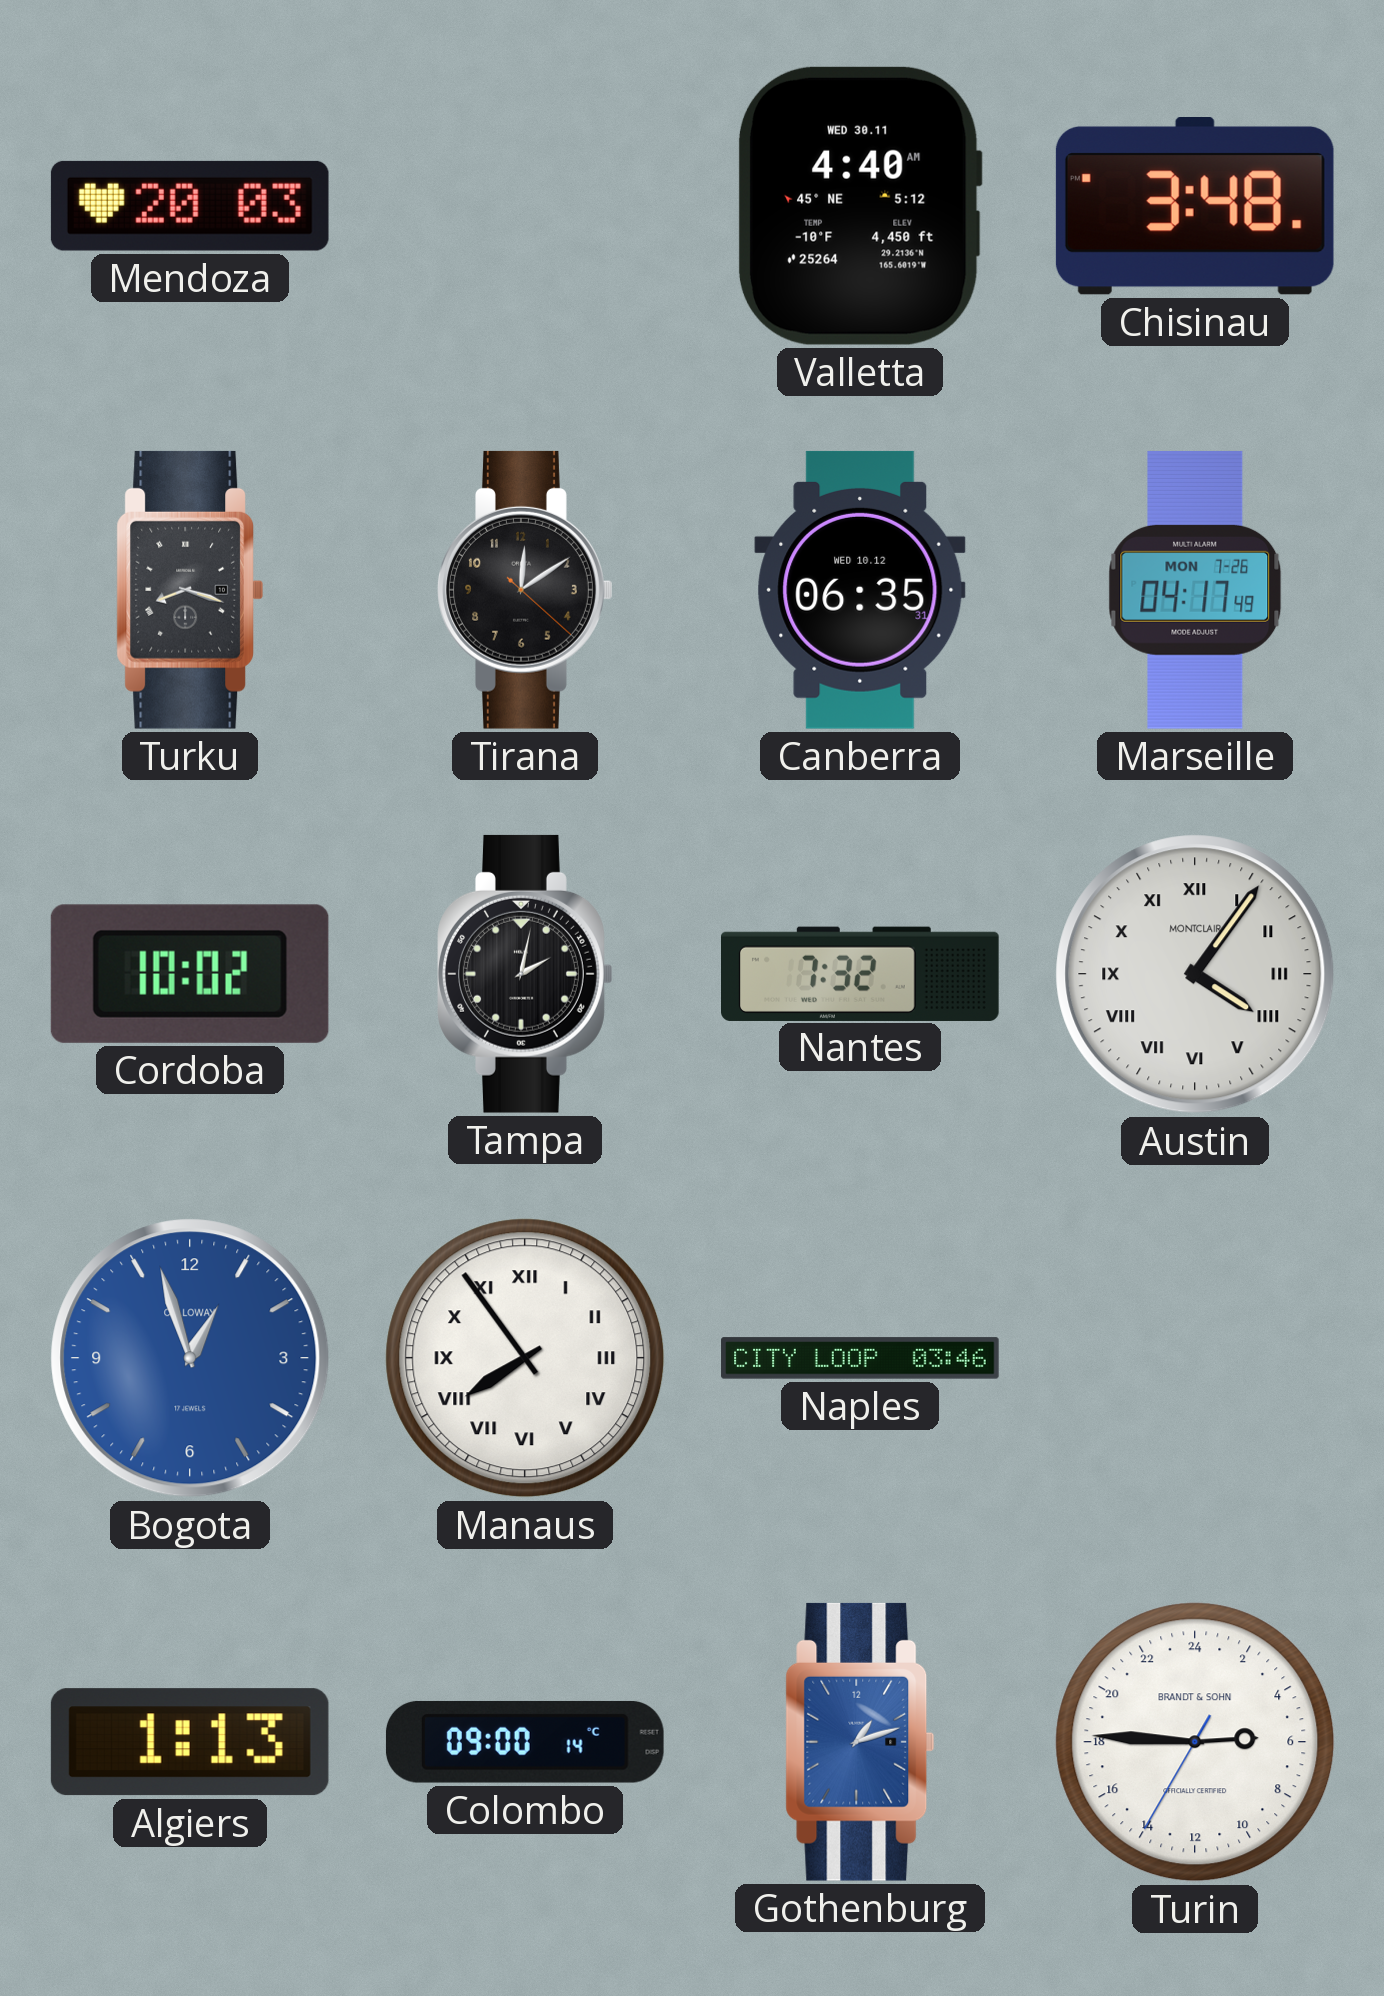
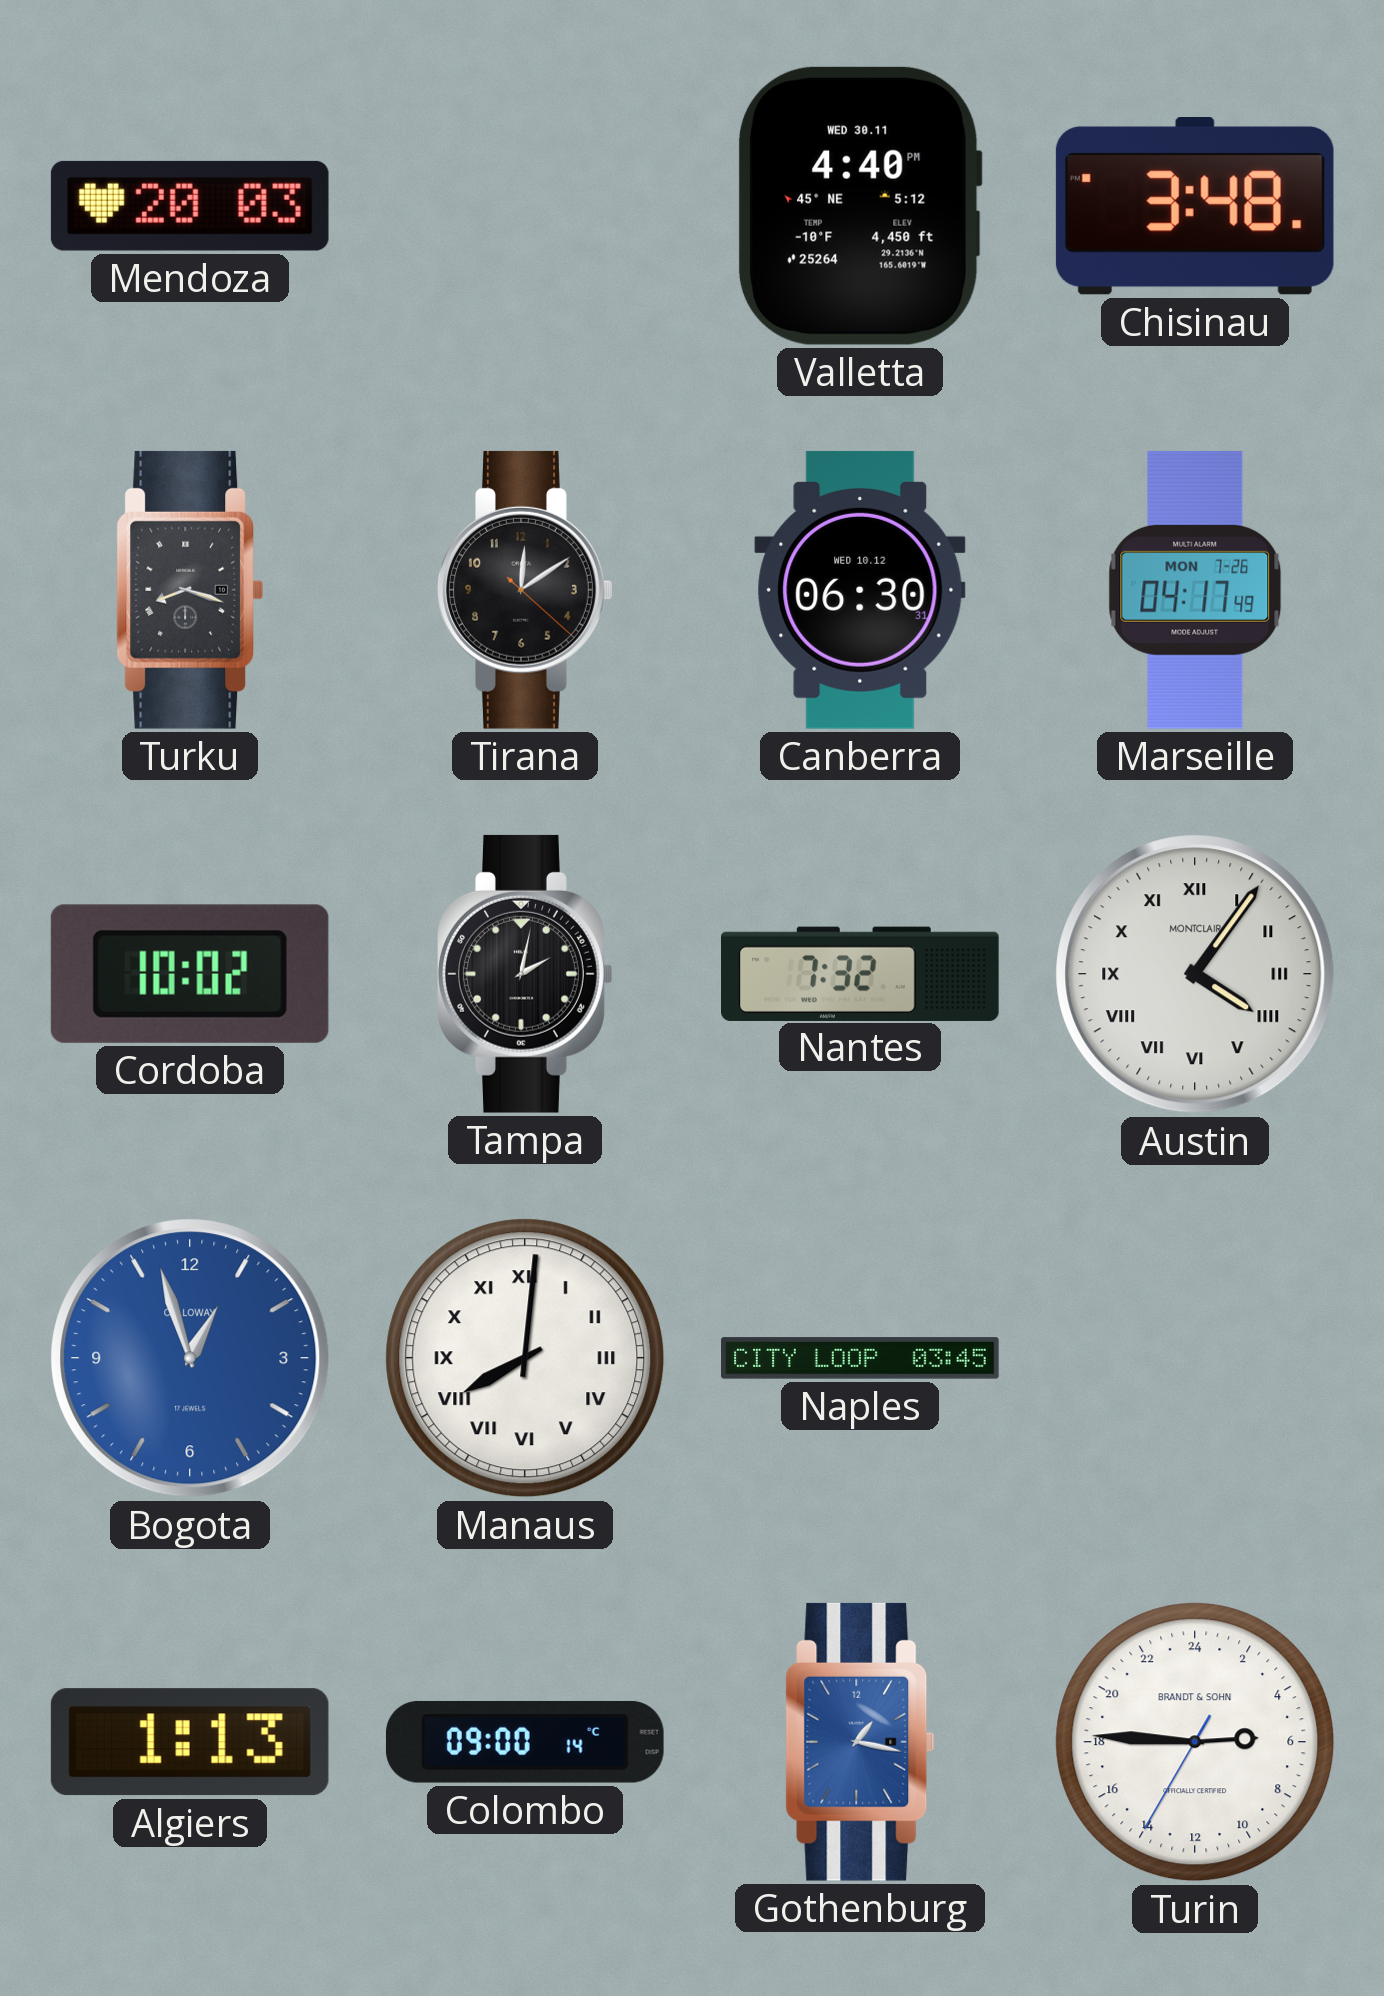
Valletta: 4:40 AM -> 4:40 PM
Canberra: 06:35 -> 06:30
Manaus: 7:54 -> 8:01
Naples: 03:46 -> 03:45
Gothenburg: 1:12 -> 1:17
